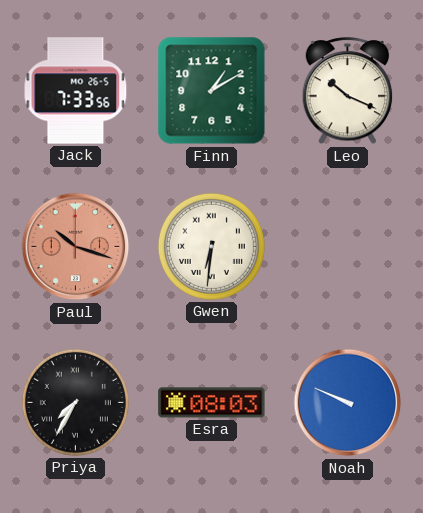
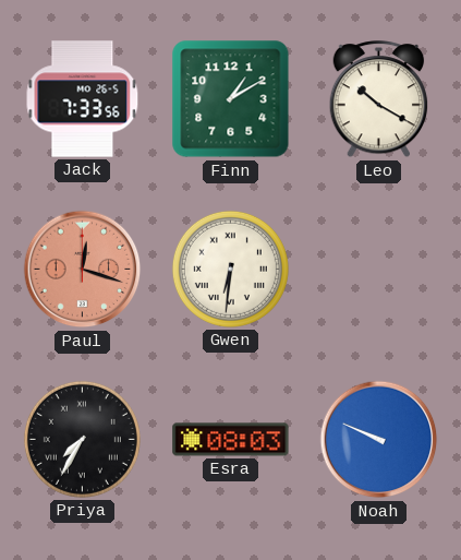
Leo: 10:19 -> 10:20
Paul: 10:18 -> 12:18
